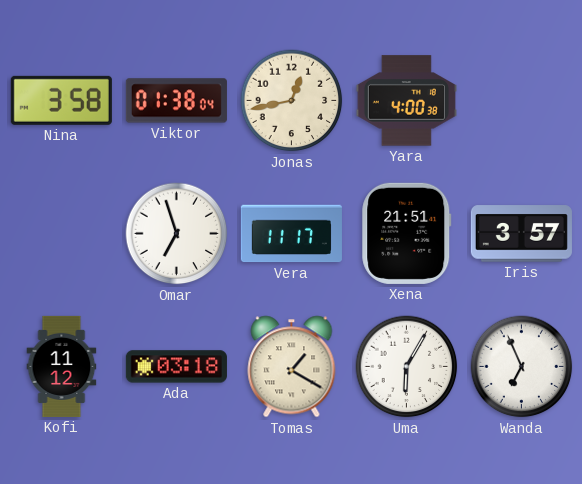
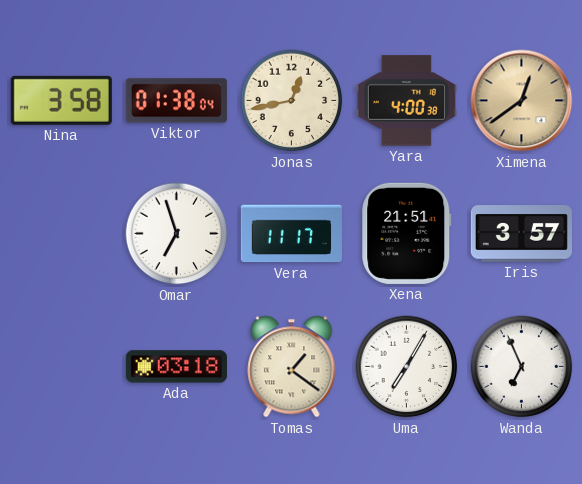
Ximena: none -> 12:39
Kofi: 11:12 -> none
Tomas: 1:20 -> 1:21
Uma: 6:05 -> 7:05
